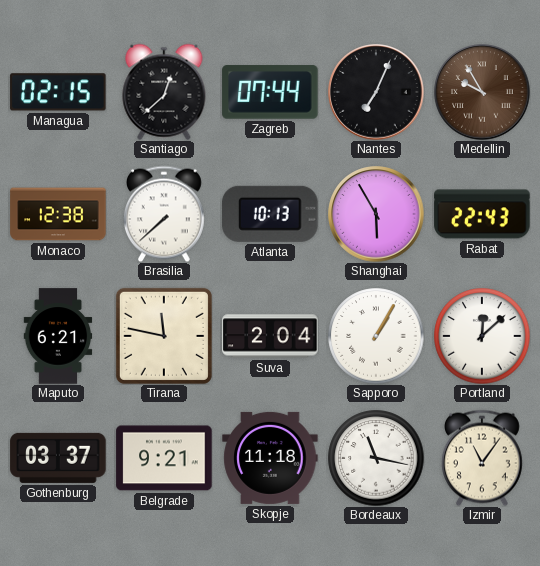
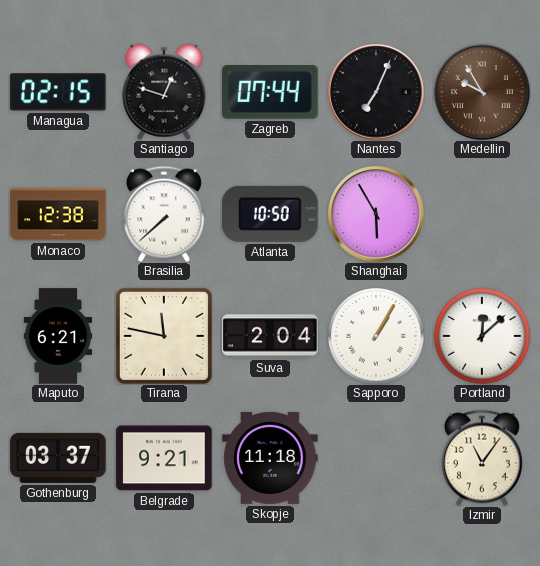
Santiago: 12:38 -> 12:48
Atlanta: 10:13 -> 10:50
Rabat: 22:43 -> none
Bordeaux: 11:17 -> none
